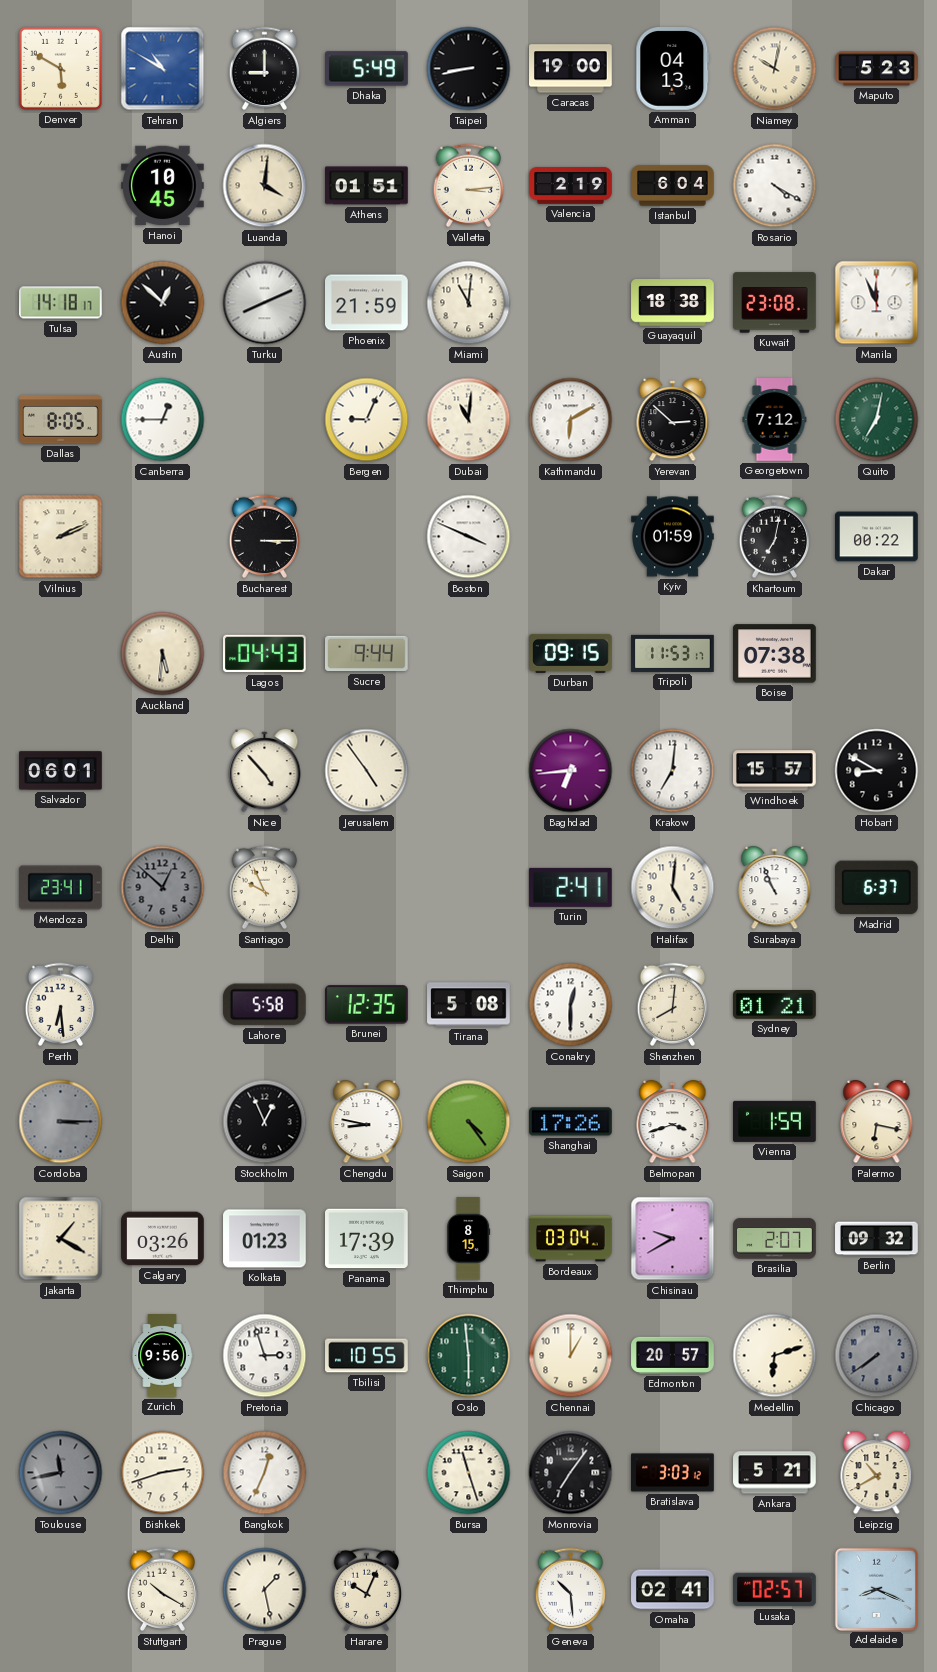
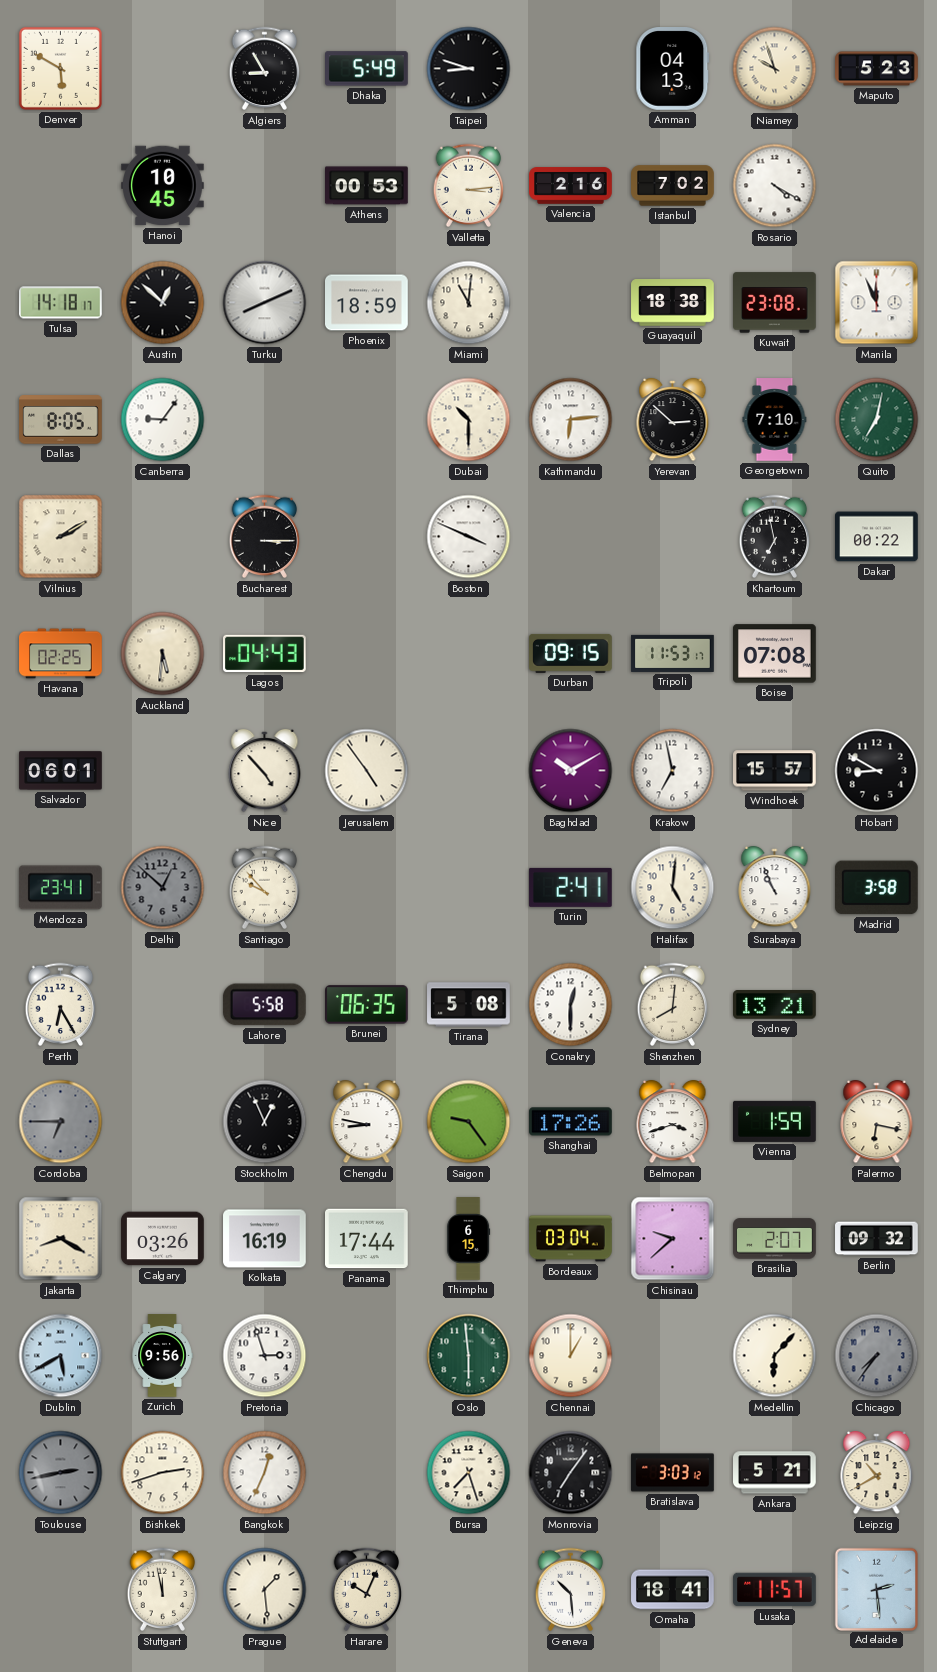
Tehran: 10:50 -> none
Algiers: 9:00 -> 8:55
Taipei: 8:43 -> 8:48
Caracas: 19:00 -> none
Niamey: 10:02 -> 9:57
Luanda: 4:01 -> none
Athens: 01:51 -> 00:53
Valencia: 2:19 -> 2:16
Istanbul: 6:04 -> 7:02
Phoenix: 21:59 -> 18:59
Canberra: 12:45 -> 9:06
Bergen: 9:04 -> none
Dubai: 11:01 -> 10:30
Kathmandu: 6:10 -> 6:14
Georgetown: 7:12 -> 7:10
Vilnius: 2:11 -> 2:10
Kyiv: 01:59 -> none
Khartoum: 7:02 -> 6:58
Havana: none -> 02:25
Sucre: 9:44 -> none
Boise: 07:38 -> 07:08
Baghdad: 6:44 -> 10:10
Krakow: 7:01 -> 6:58
Santiago: 9:56 -> 9:53
Madrid: 6:37 -> 3:58
Perth: 6:29 -> 6:25
Brunei: 12:35 -> 06:35
Sydney: 01:21 -> 13:21
Cordoba: 3:15 -> 6:45
Saigon: 4:24 -> 9:24
Jakarta: 1:20 -> 8:20
Kolkata: 01:23 -> 16:19
Panama: 17:39 -> 17:44
Thimphu: 8:15 -> 6:15
Chisinau: 9:40 -> 9:38
Dublin: none -> 5:40
Tbilisi: 10:55 -> none
Edmonton: 20:57 -> none
Medellin: 6:12 -> 6:07
Chicago: 7:39 -> 7:36
Toulouse: 11:43 -> 2:43
Bursa: 11:27 -> 7:27
Stuttgart: 10:20 -> 11:58
Prague: 1:28 -> 1:29
Omaha: 02:41 -> 18:41
Lusaka: 02:57 -> 11:57
Adelaide: 8:19 -> 2:29
